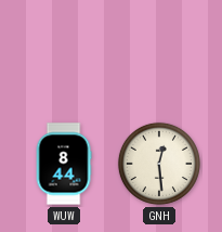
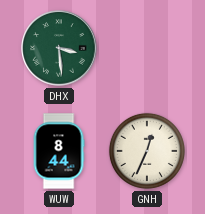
DHX: none -> 3:29
GNH: 12:29 -> 12:34
